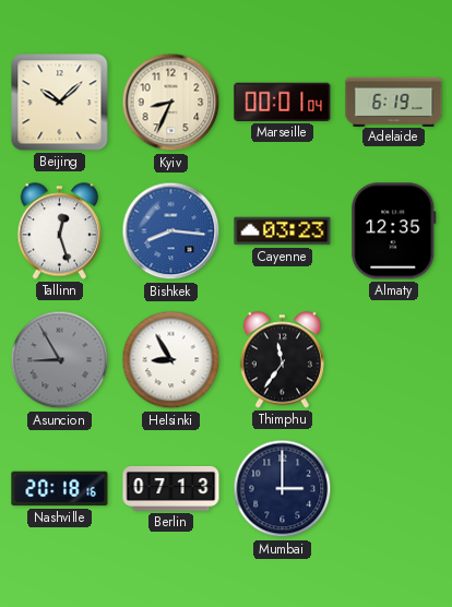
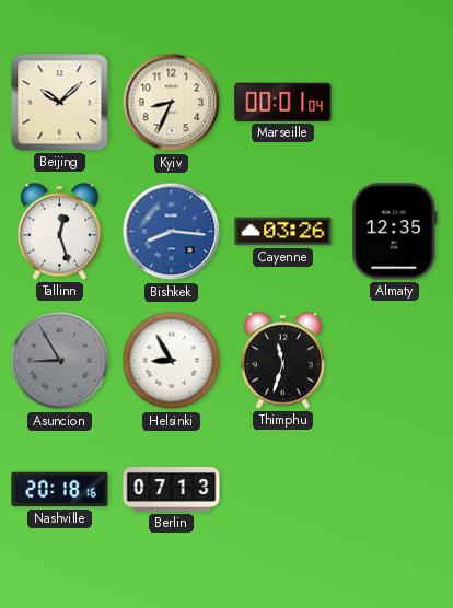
Adelaide: 6:19 -> none
Cayenne: 03:23 -> 03:26
Thimphu: 11:36 -> 11:33
Mumbai: 3:00 -> none
